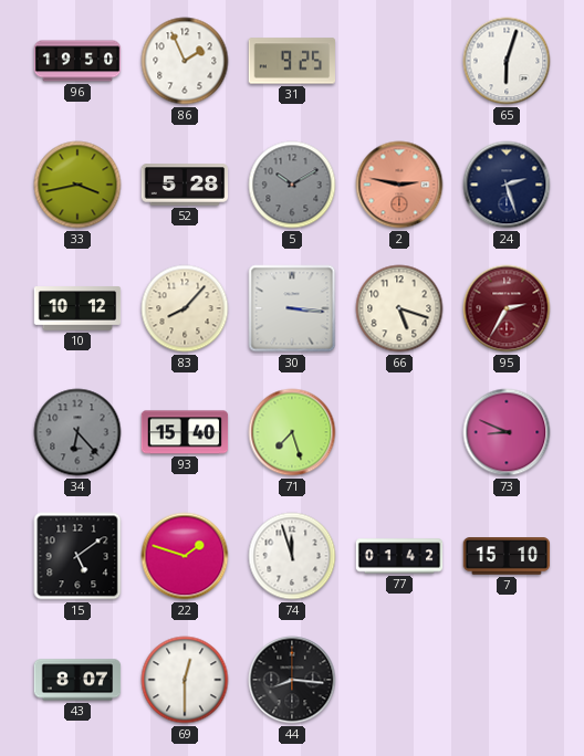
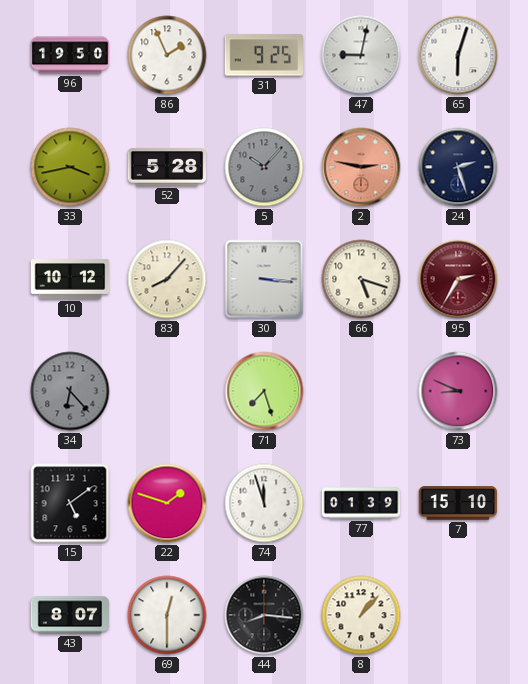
47: none -> 9:02
5: 10:10 -> 10:07
93: 15:40 -> none
77: 01:42 -> 01:39
8: none -> 1:07
